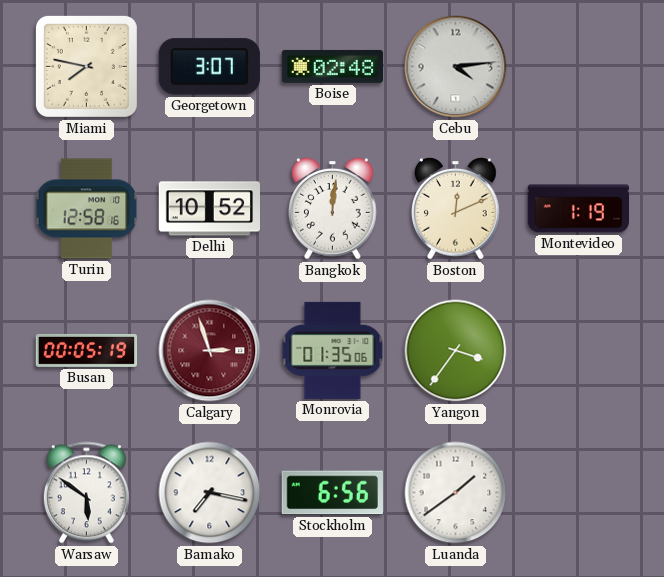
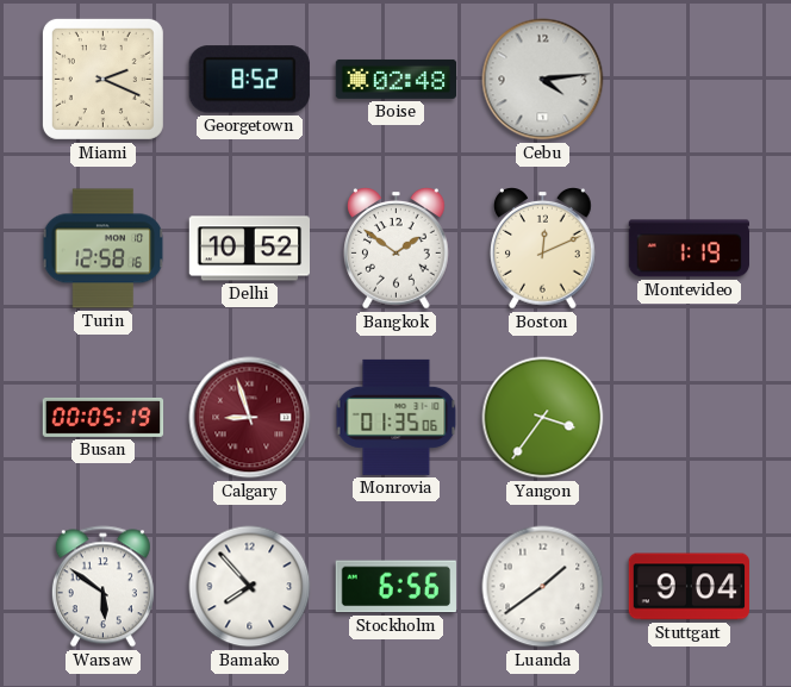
Miami: 7:47 -> 2:19
Georgetown: 3:07 -> 8:52
Bangkok: 12:01 -> 1:51
Calgary: 2:57 -> 8:57
Bamako: 7:17 -> 7:53
Stuttgart: none -> 9:04
